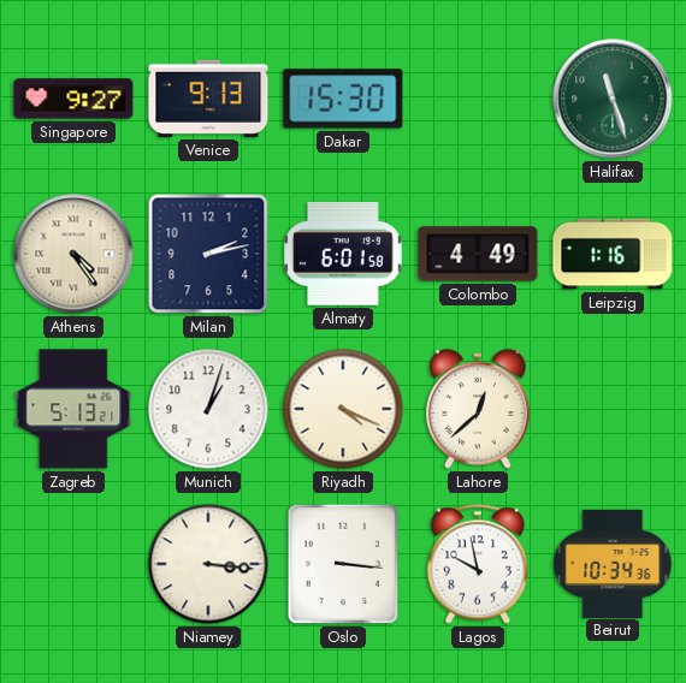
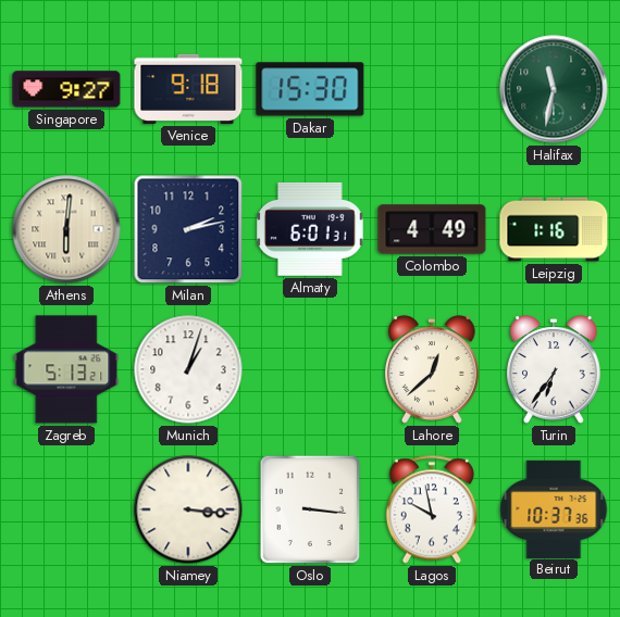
Venice: 9:13 -> 9:18
Halifax: 11:27 -> 11:32
Athens: 4:24 -> 6:01
Almaty: 6:01:58 -> 6:01:31
Riyadh: 4:19 -> none
Turin: none -> 6:36
Beirut: 10:34 -> 10:37
